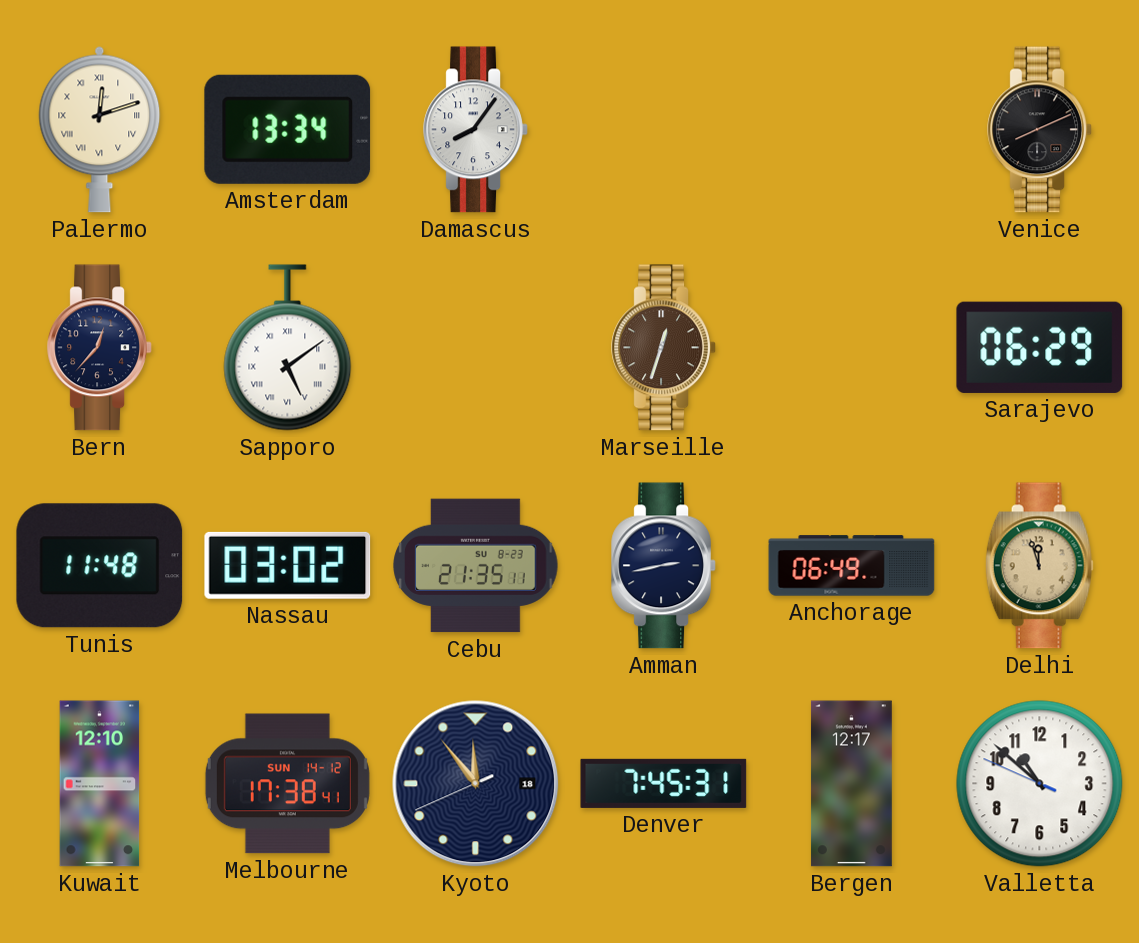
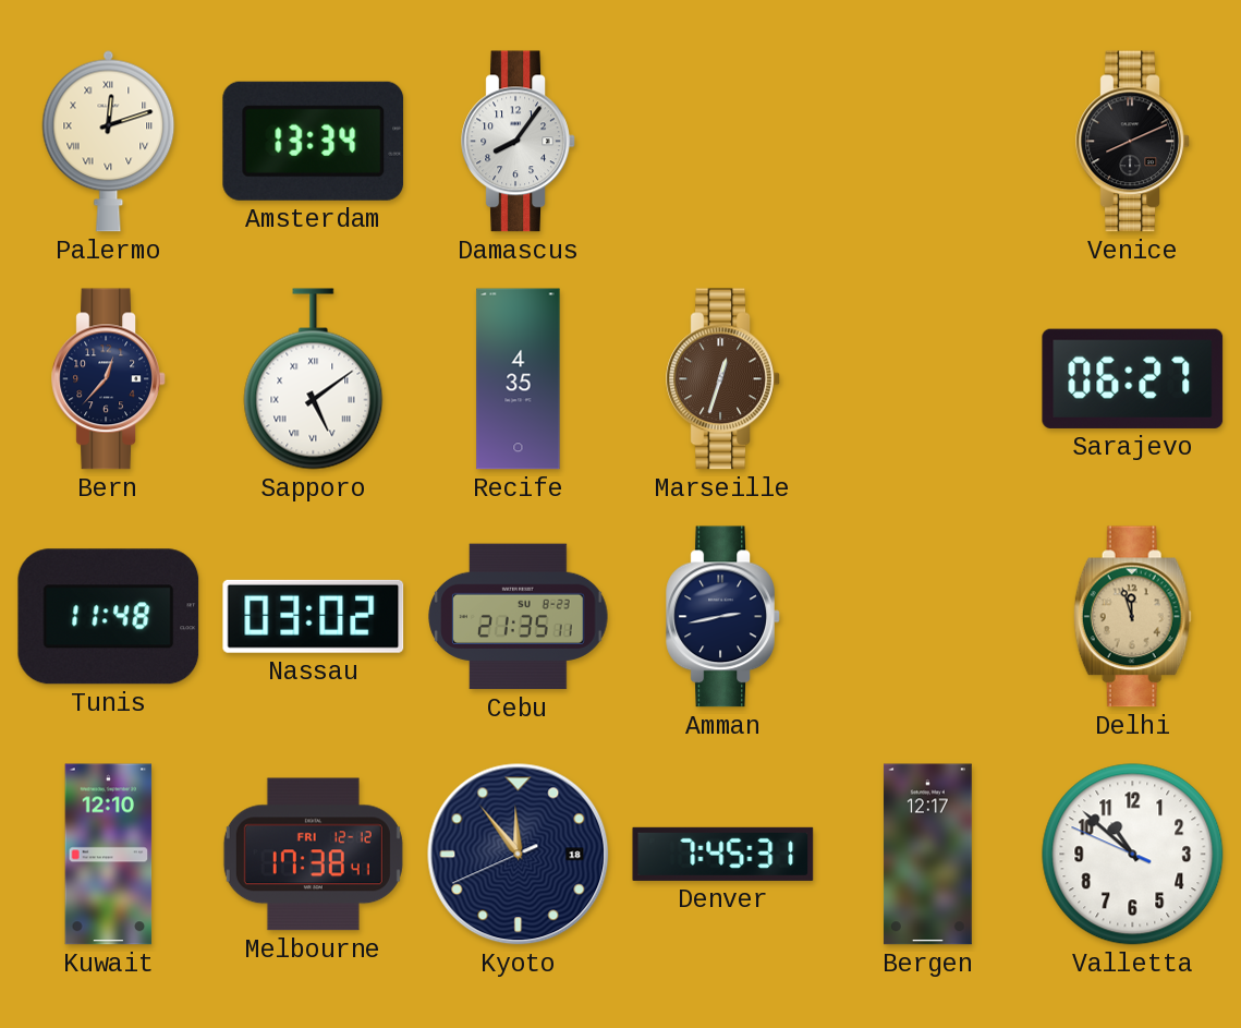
Recife: none -> 4:35
Sarajevo: 06:29 -> 06:27
Anchorage: 06:49 -> none
Melbourne date: SUN 14-12 -> FRI 12-12
